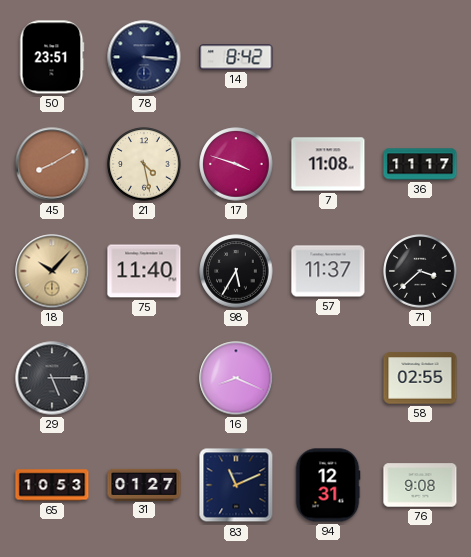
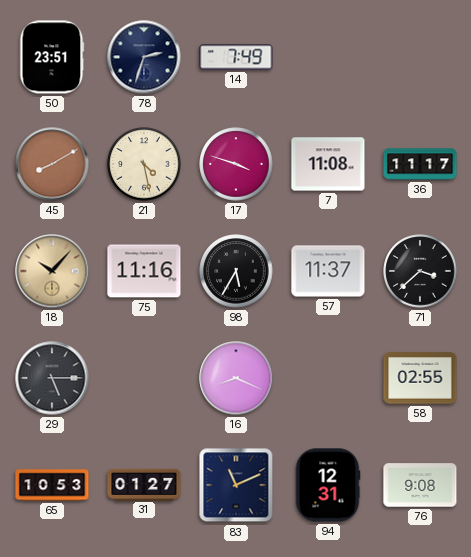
78: 3:16 -> 2:33
14: 8:42 -> 7:49
75: 11:40 -> 11:16
